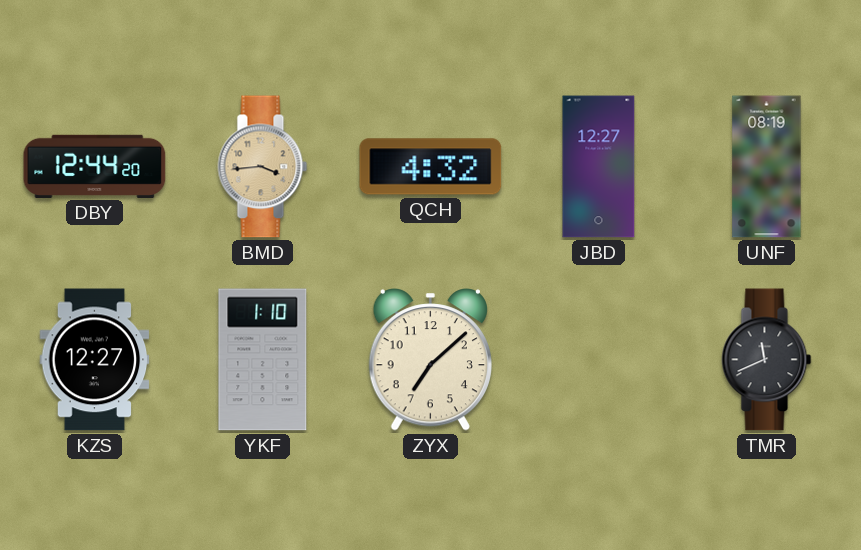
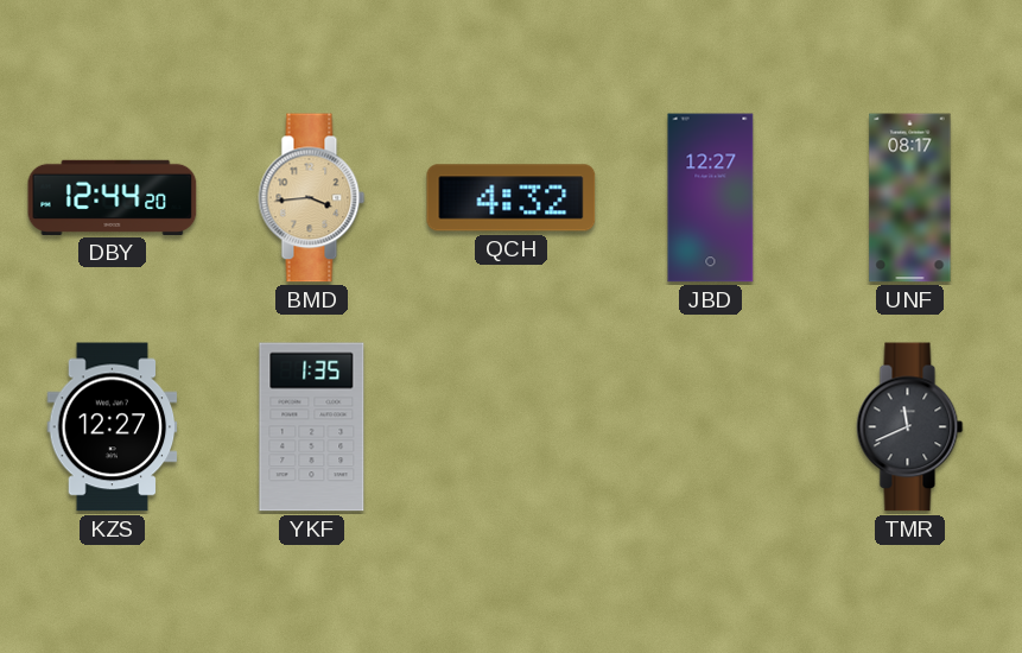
UNF: 08:19 -> 08:17
YKF: 1:10 -> 1:35
ZYX: 7:08 -> none
